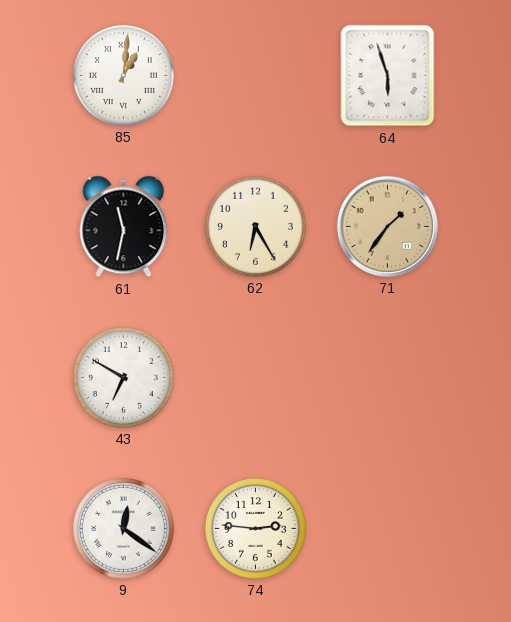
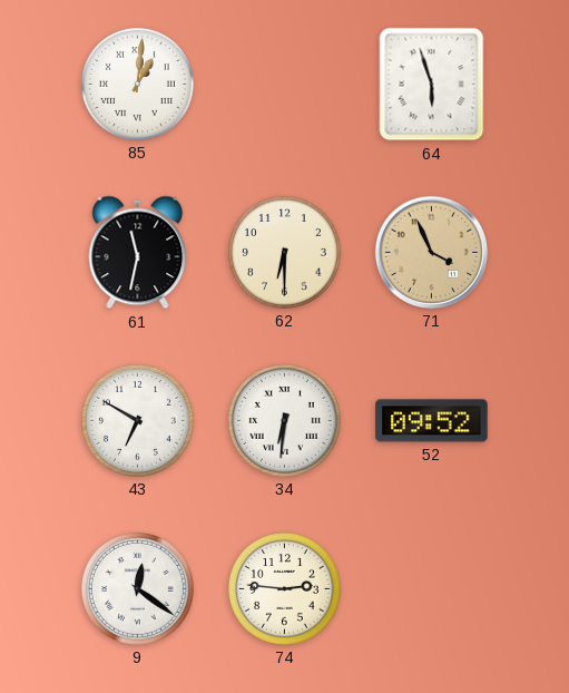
62: 6:25 -> 6:30
71: 1:36 -> 3:56
34: none -> 6:31
52: none -> 09:52
